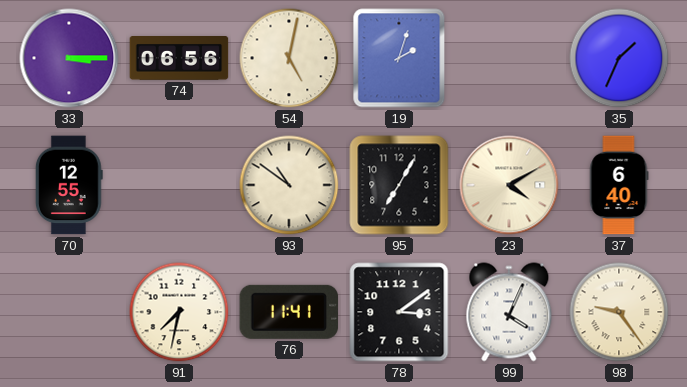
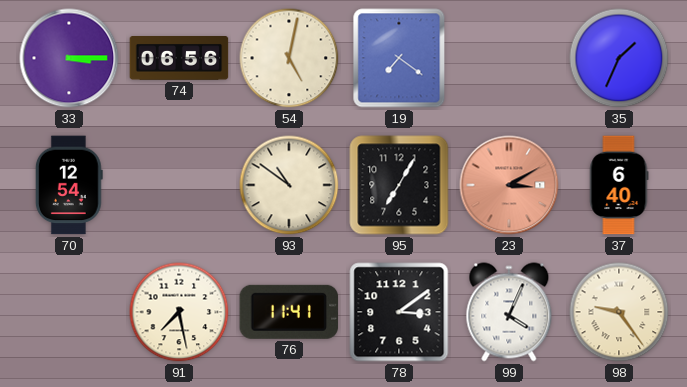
19: 2:03 -> 7:21
70: 12:55 -> 12:54
23: 4:10 -> 3:10
23 dial: cream -> salmon
91: 7:32 -> 7:28
